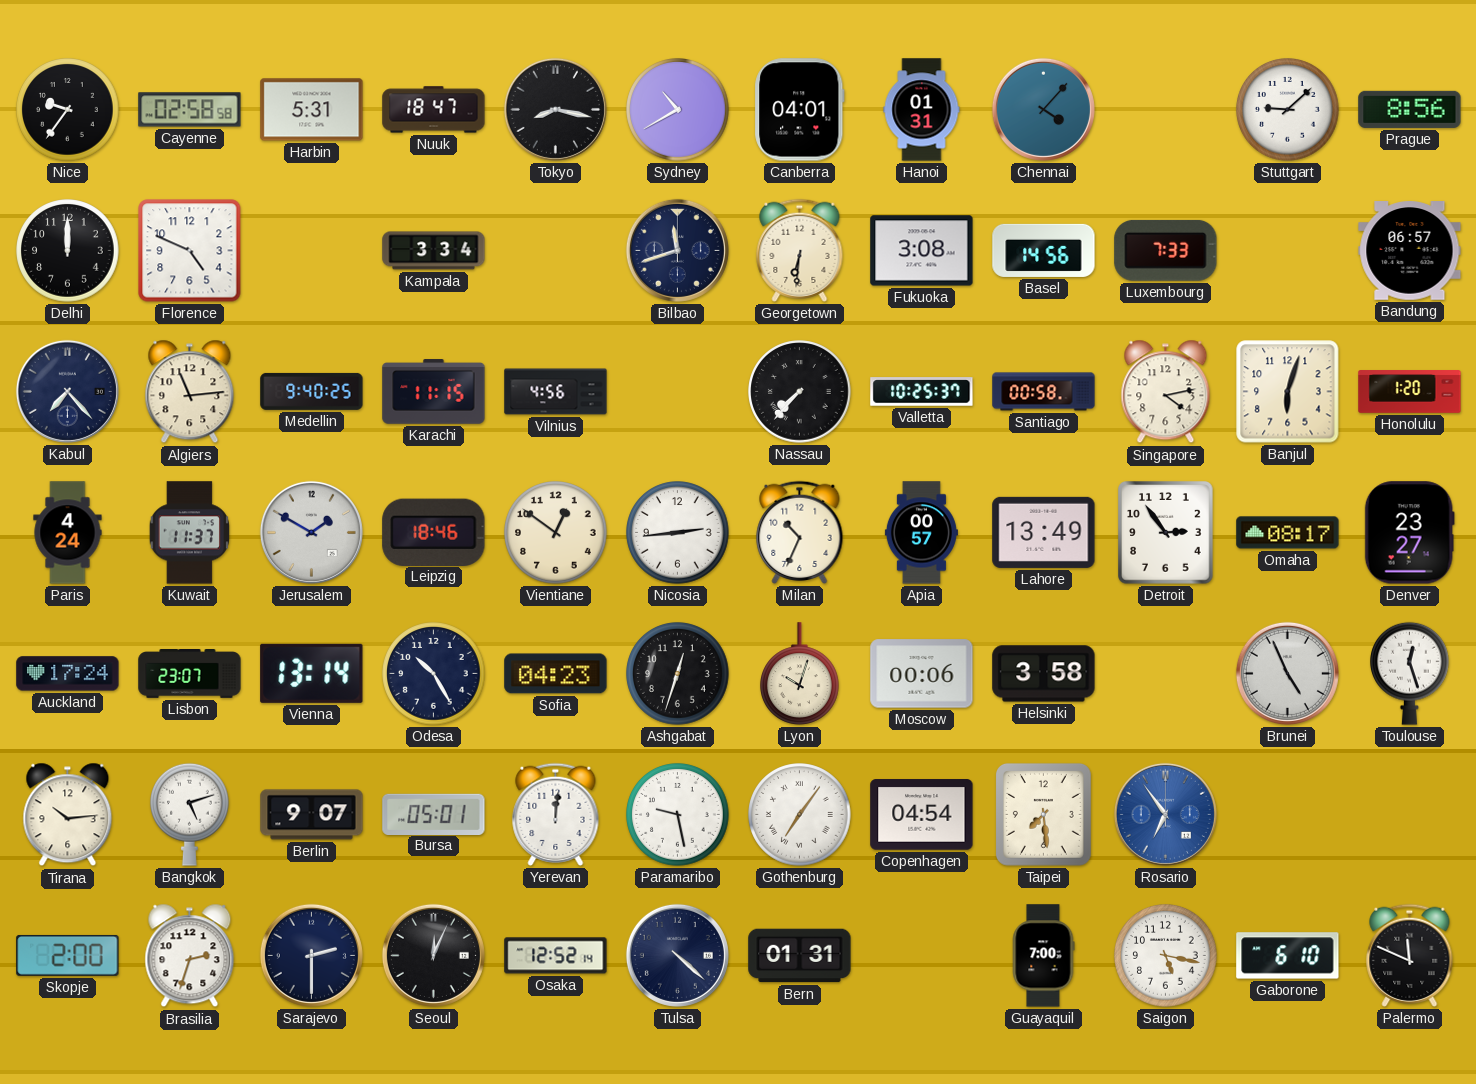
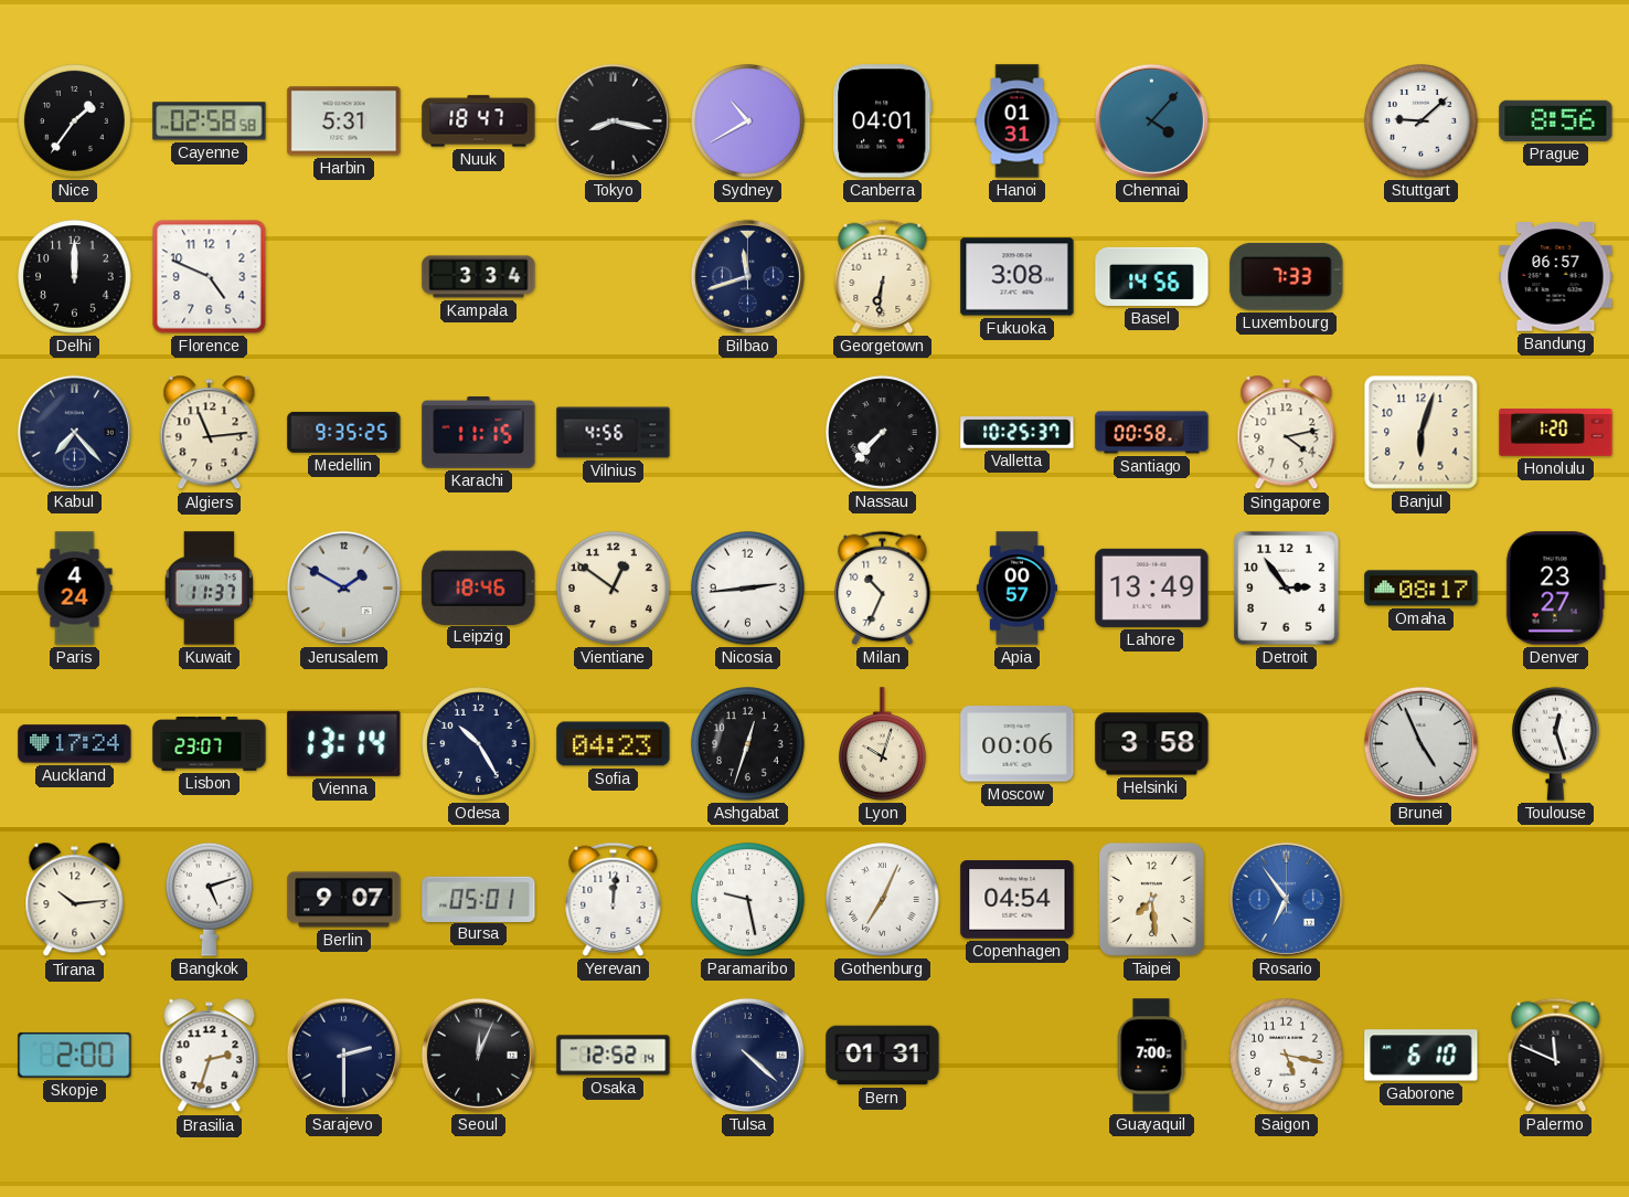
Nice: 9:36 -> 1:36
Medellin: 9:40 -> 9:35
Gothenburg: 7:06 -> 7:04
